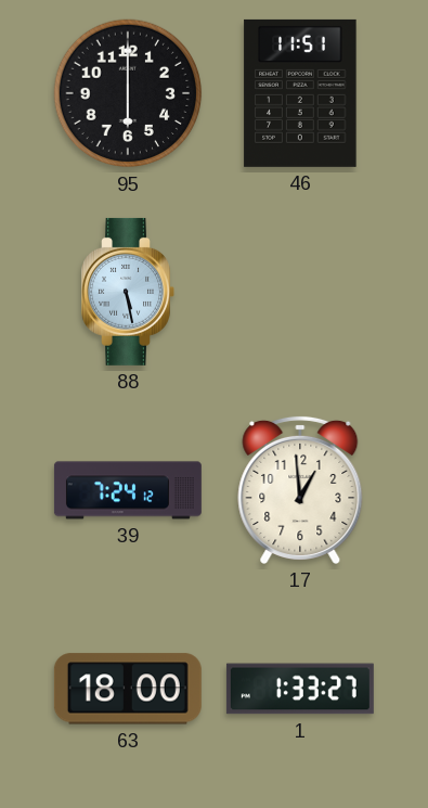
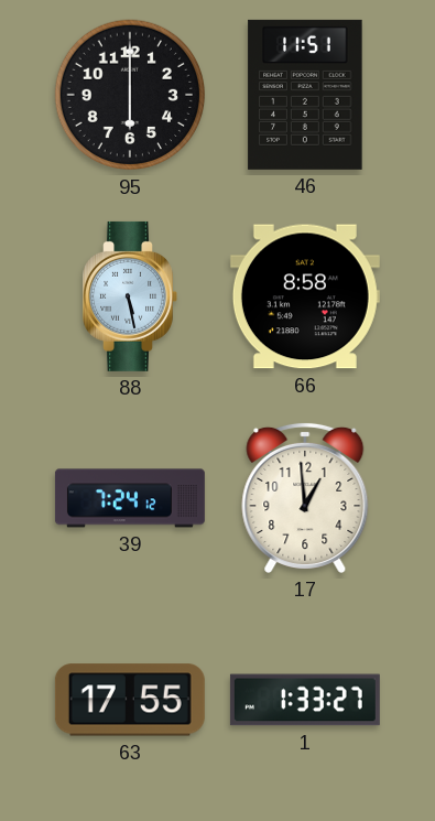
66: none -> 8:58
63: 18:00 -> 17:55
